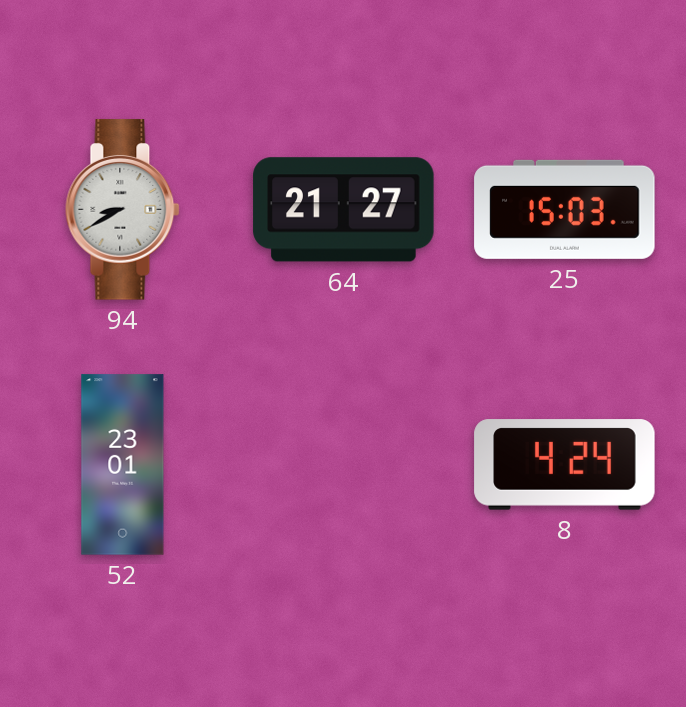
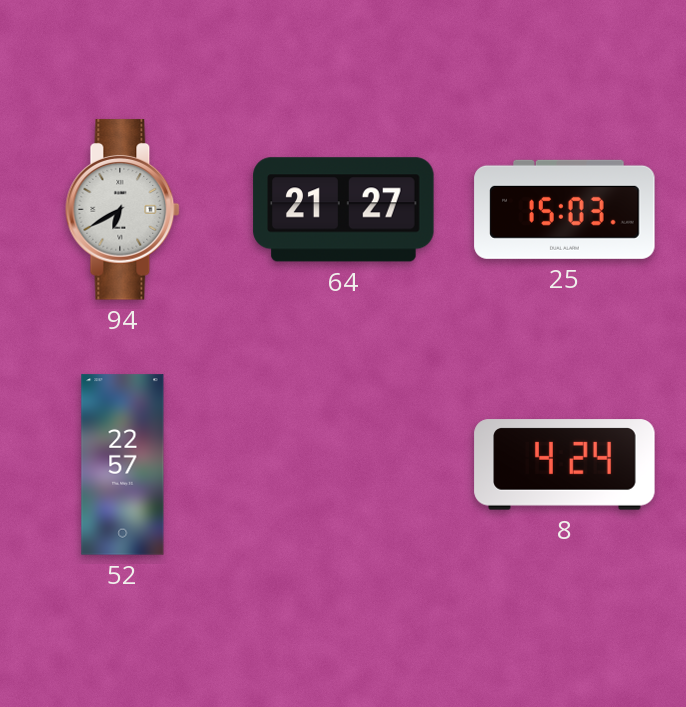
94: 8:40 -> 6:40
52: 23:01 -> 22:57
